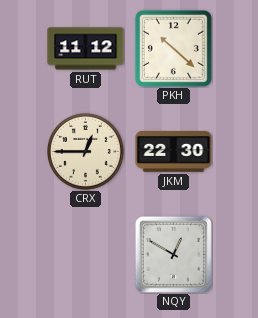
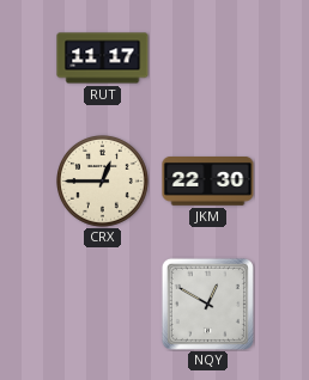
RUT: 11:12 -> 11:17
PKH: 10:22 -> none
